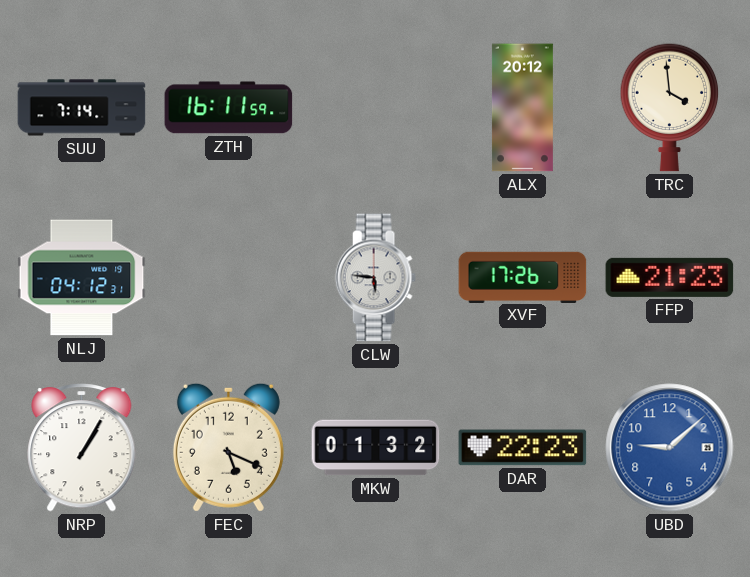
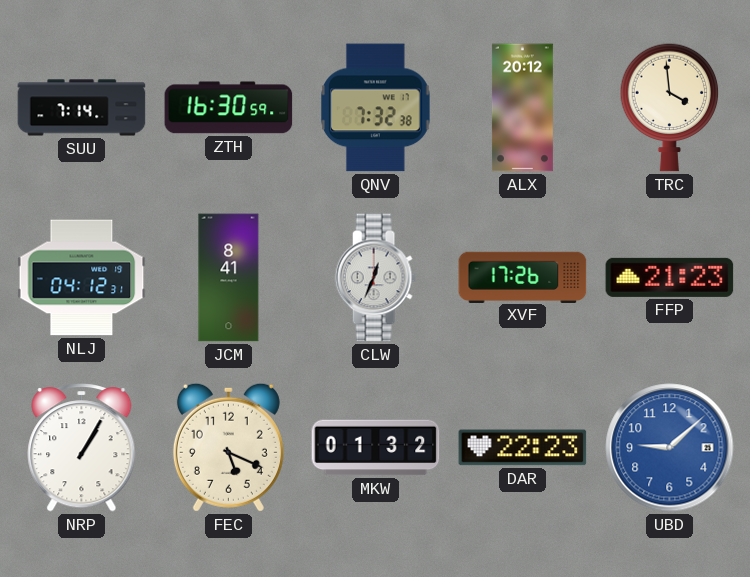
ZTH: 16:11 -> 16:30
QNV: none -> 7:32
JCM: none -> 8:41
CLW: 5:46 -> 12:34
